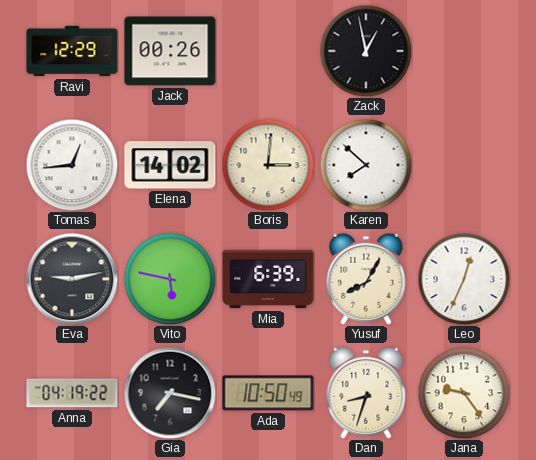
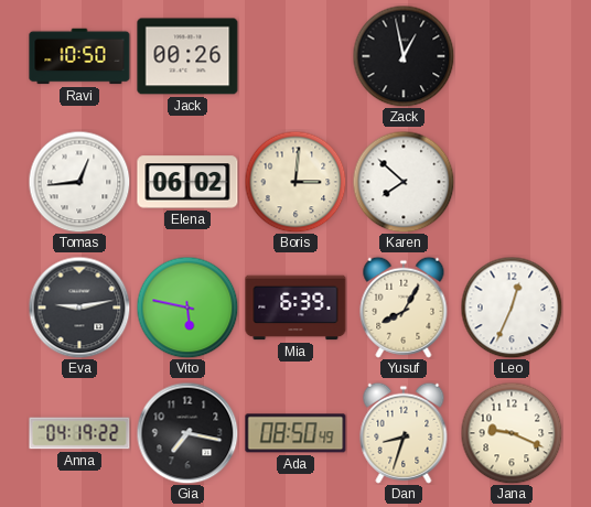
Ravi: 12:29 -> 10:50
Elena: 14:02 -> 06:02
Ada: 10:50 -> 08:50
Jana: 9:24 -> 9:19
